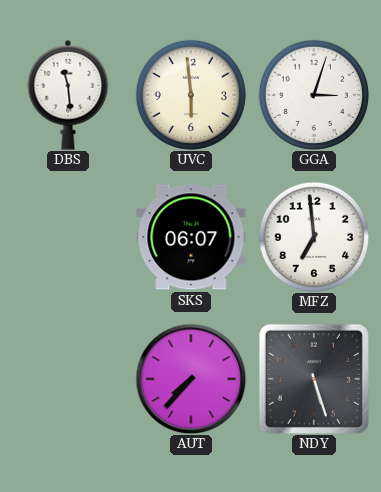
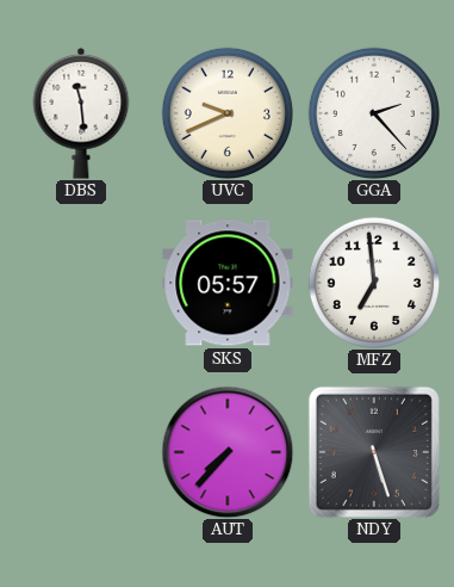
UVC: 5:59 -> 9:41
GGA: 3:03 -> 2:23
SKS: 06:07 -> 05:57
